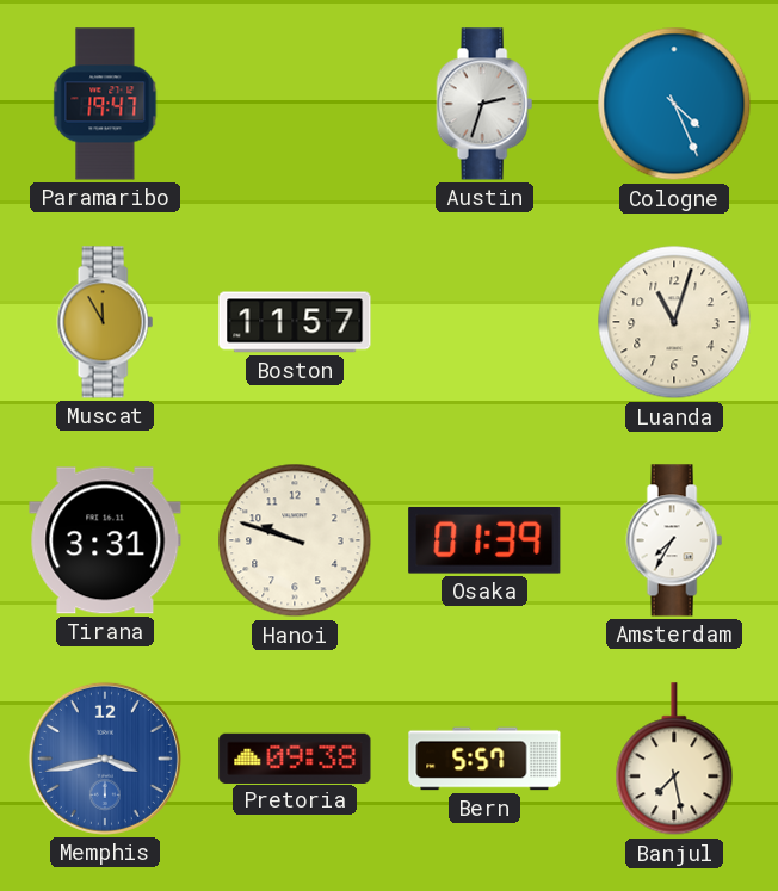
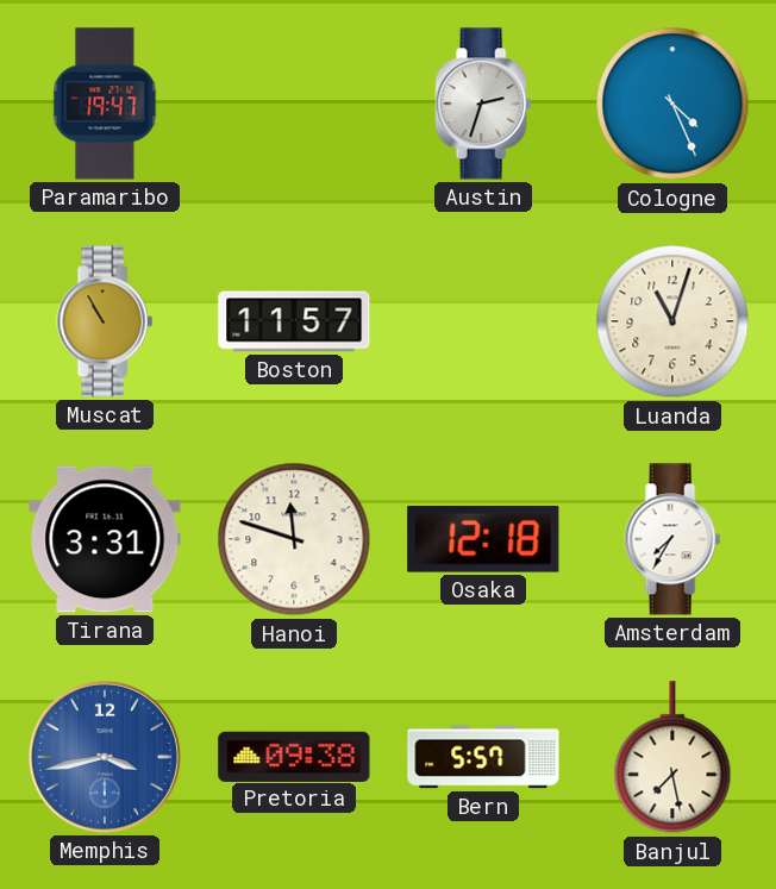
Muscat: 11:55 -> 10:55
Hanoi: 9:48 -> 11:48
Osaka: 01:39 -> 12:18
